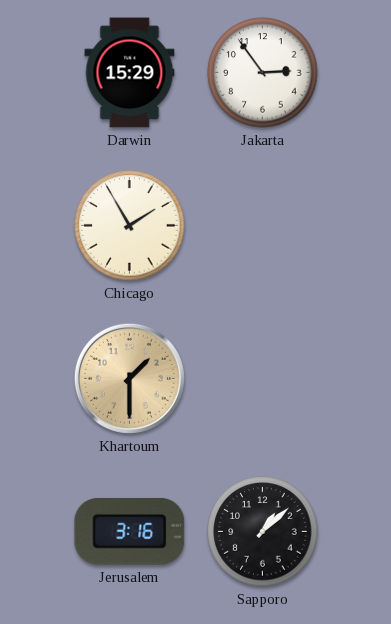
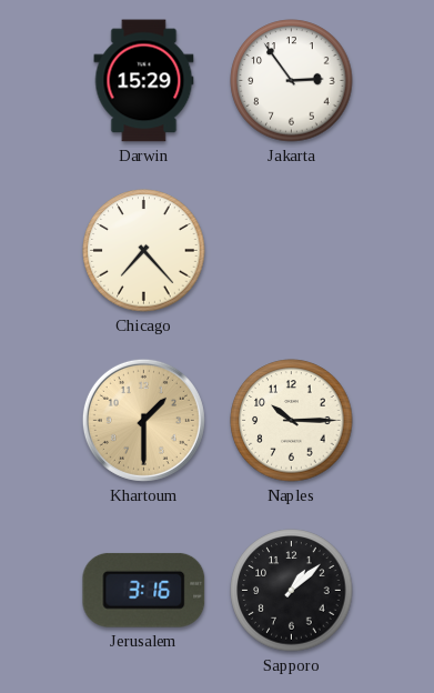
Chicago: 1:55 -> 7:23
Naples: none -> 10:15
